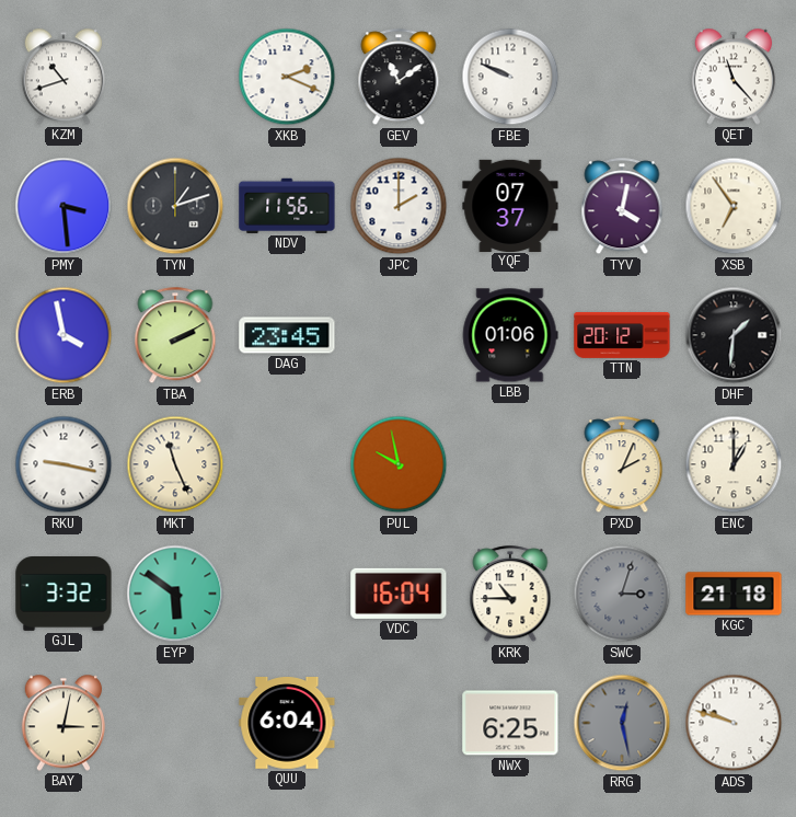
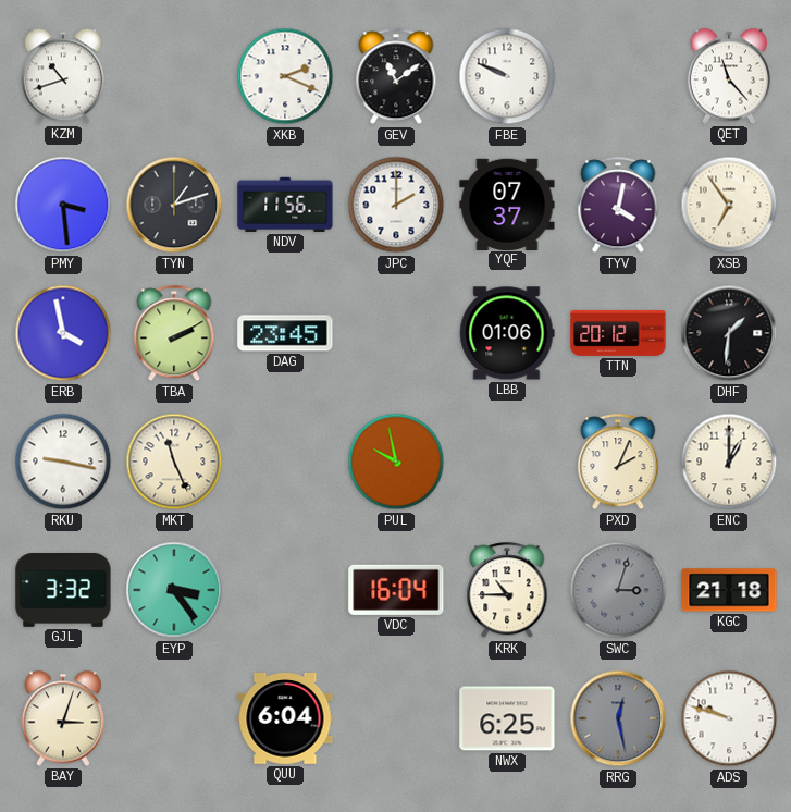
EYP: 5:51 -> 3:24
BAY: 3:02 -> 3:03
